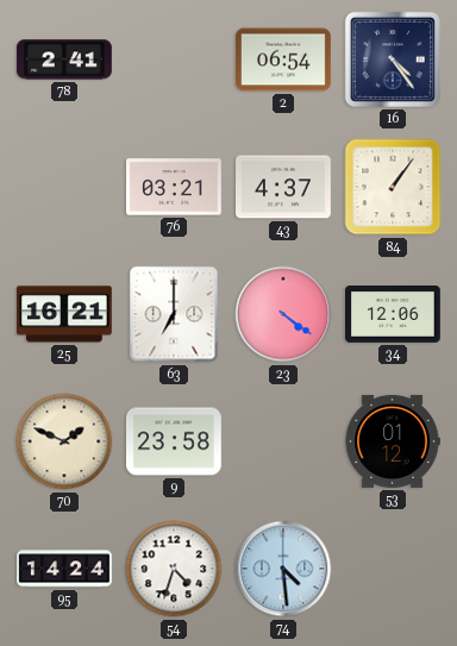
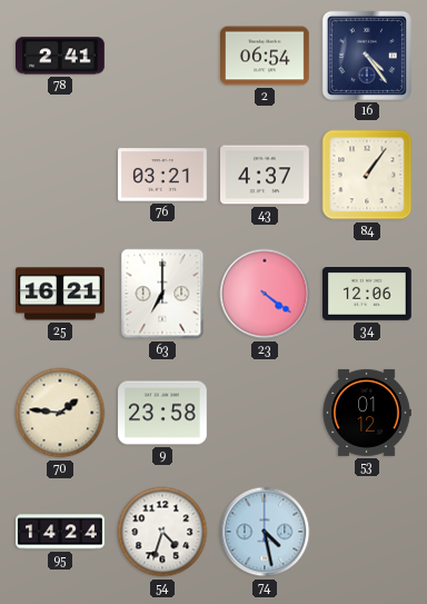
70: 1:49 -> 1:46
74: 4:29 -> 4:28
